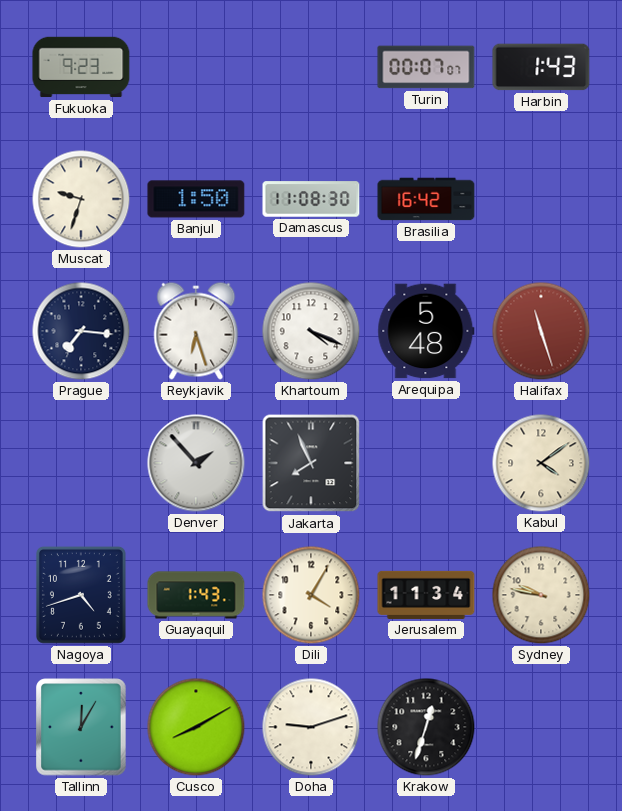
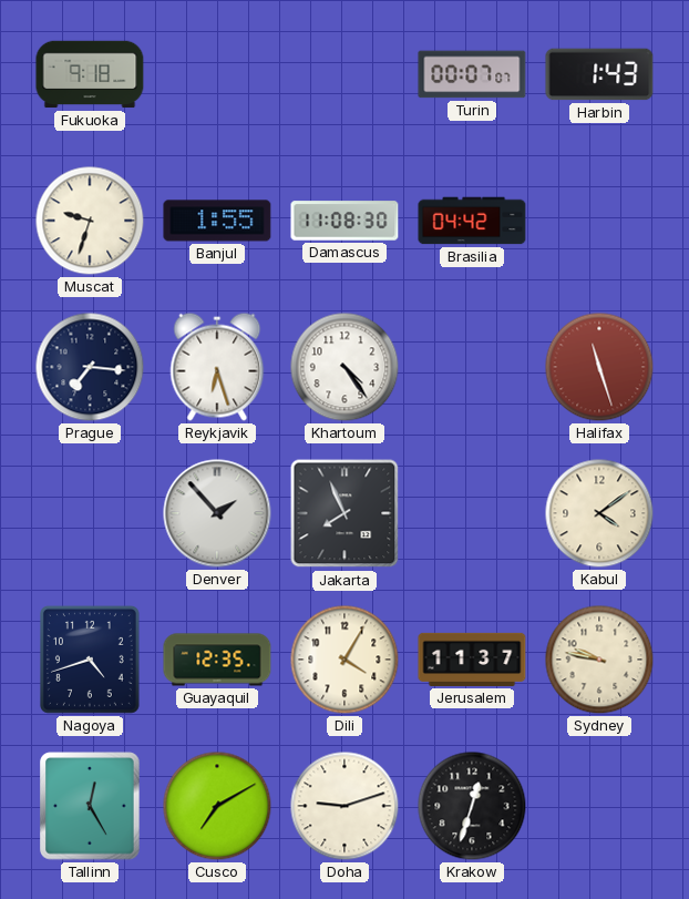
Fukuoka: 9:23 -> 9:18
Banjul: 1:50 -> 1:55
Brasilia: 16:42 -> 04:42
Khartoum: 4:19 -> 4:24
Arequipa: 5:48 -> none
Guayaquil: 1:43 -> 12:35
Jerusalem: 11:34 -> 11:37
Tallinn: 12:05 -> 12:25
Cusco: 8:10 -> 7:10
